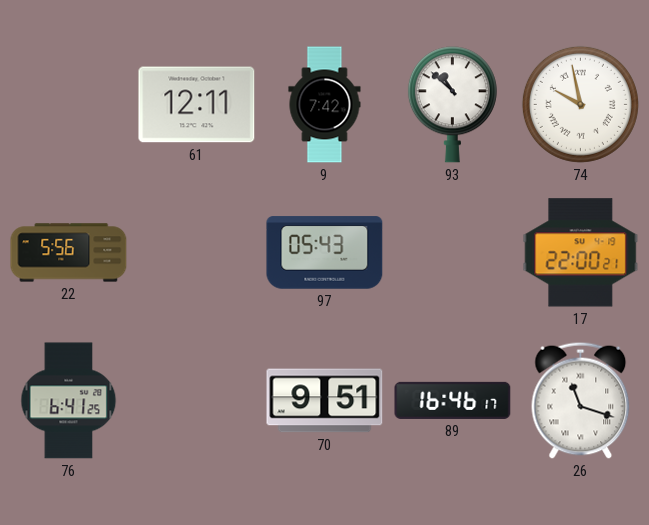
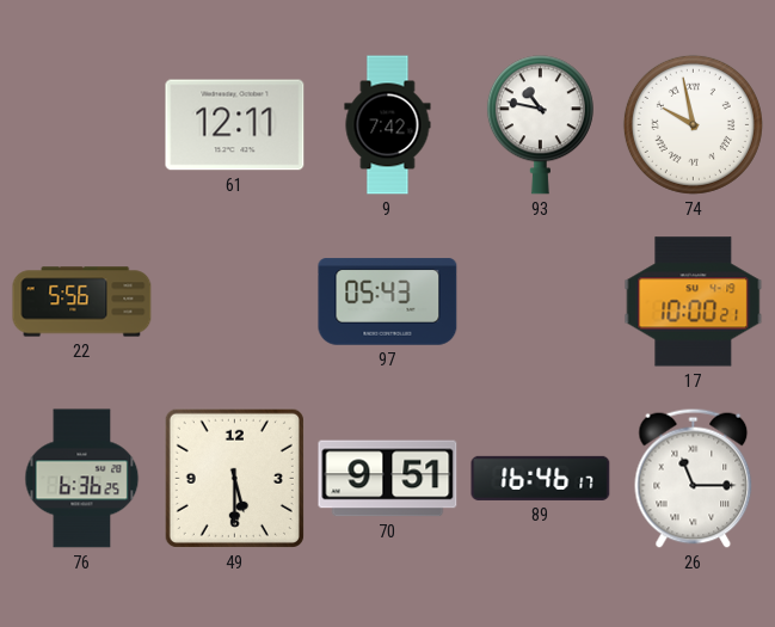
93: 10:52 -> 10:47
17: 22:00 -> 10:00
76: 6:41 -> 6:36
49: none -> 5:30
26: 11:18 -> 11:15
